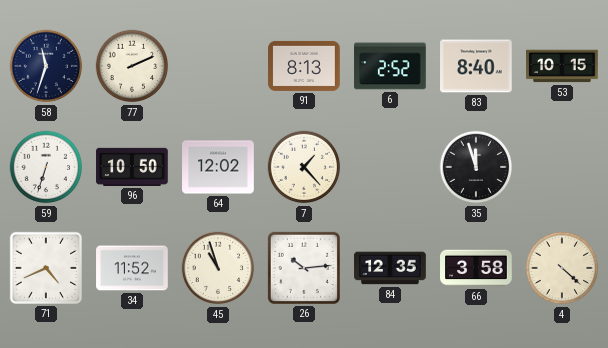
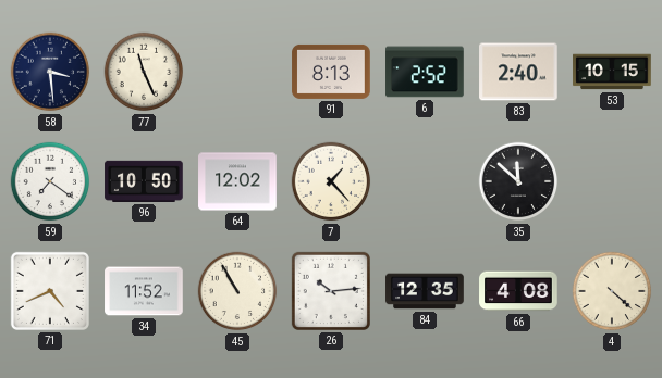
58: 11:33 -> 3:29
77: 2:11 -> 11:26
83: 8:40 -> 2:40
59: 6:33 -> 7:21
35: 11:57 -> 11:52
45: 10:57 -> 10:55
66: 3:58 -> 4:08
